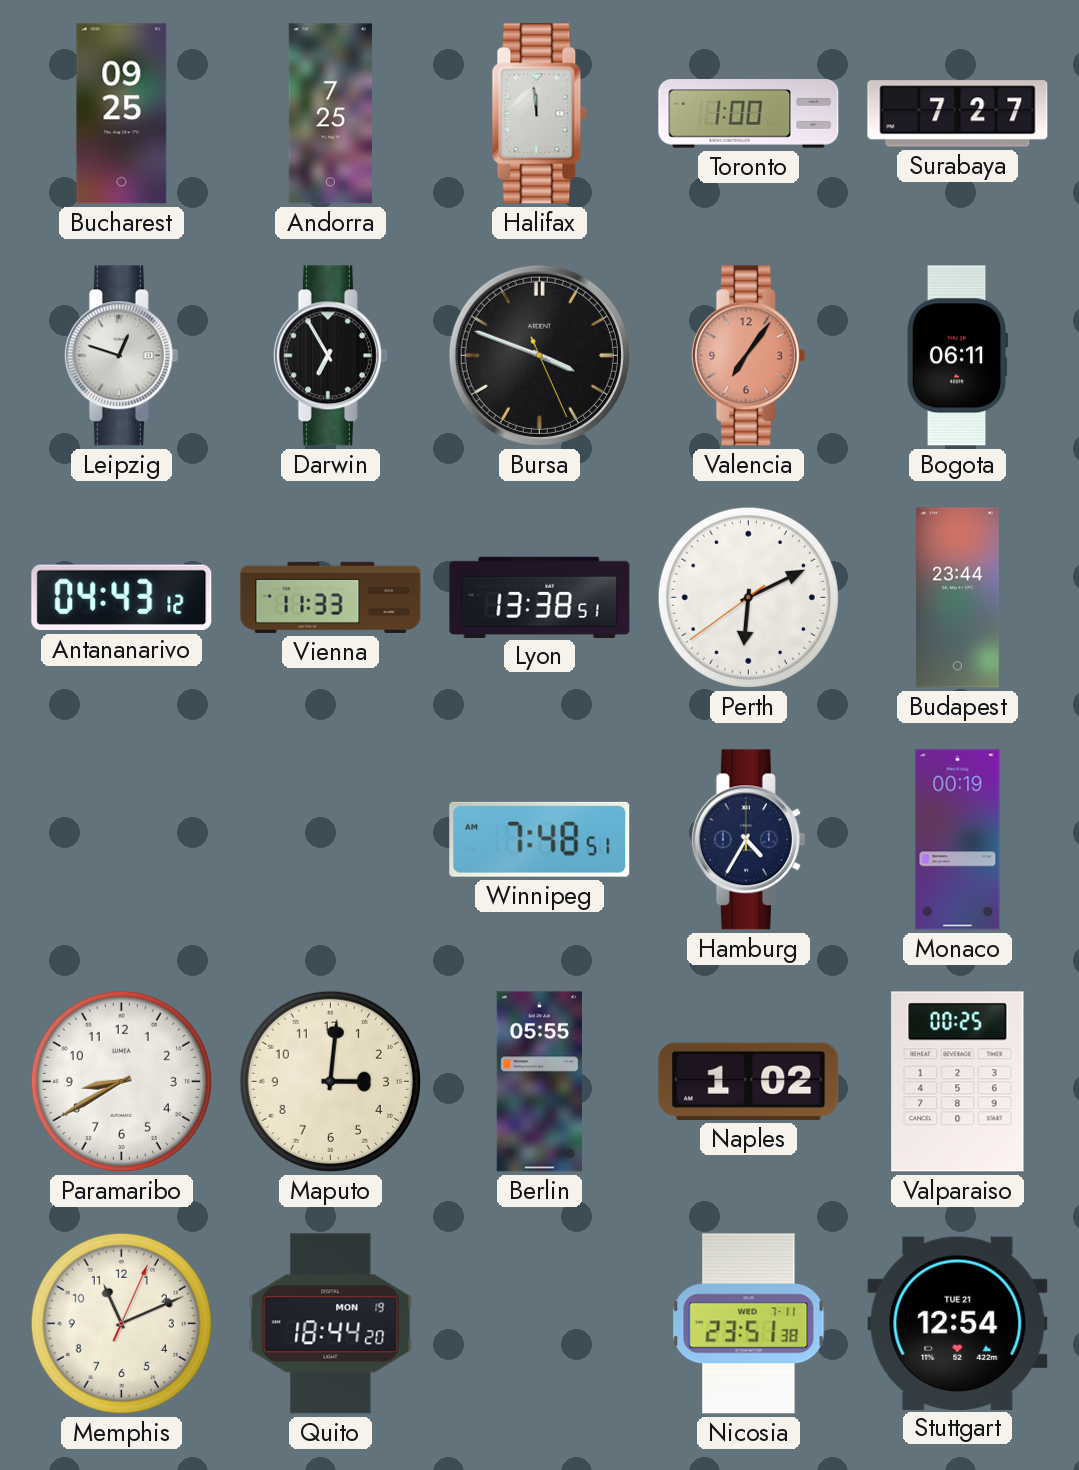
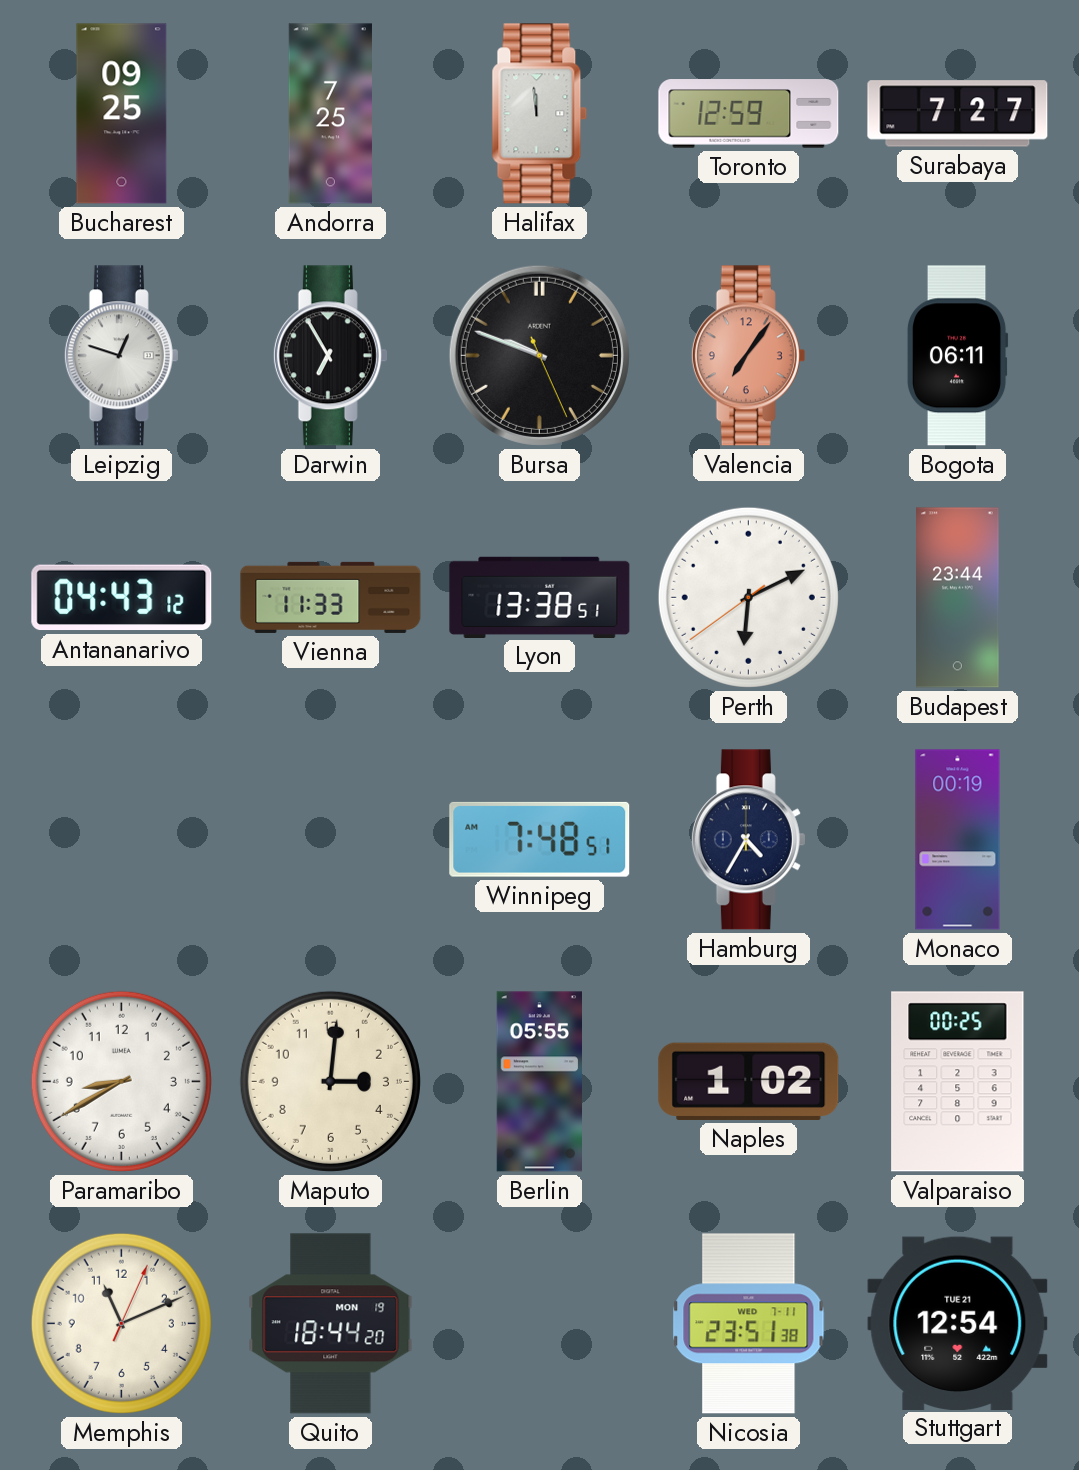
Toronto: 1:00 -> 12:59
Bursa: 3:48 -> 9:48
